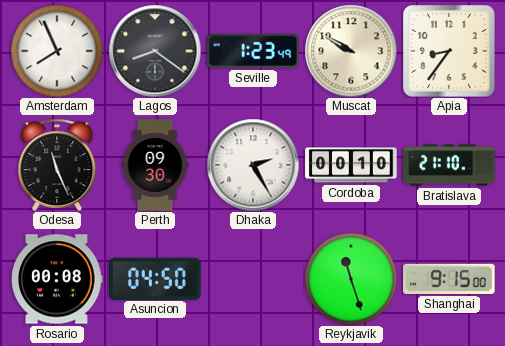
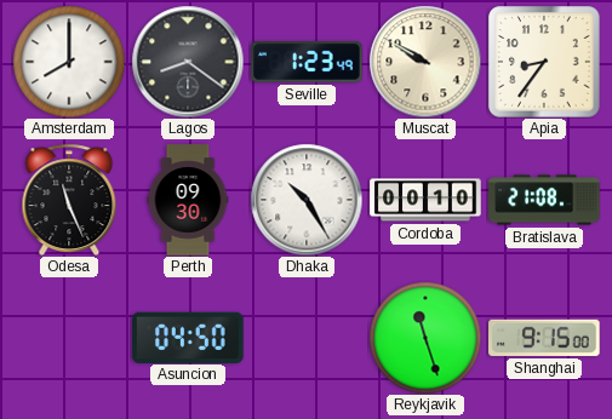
Amsterdam: 7:56 -> 8:00
Dhaka: 2:25 -> 10:25
Bratislava: 21:10 -> 21:08
Rosario: 00:08 -> none
